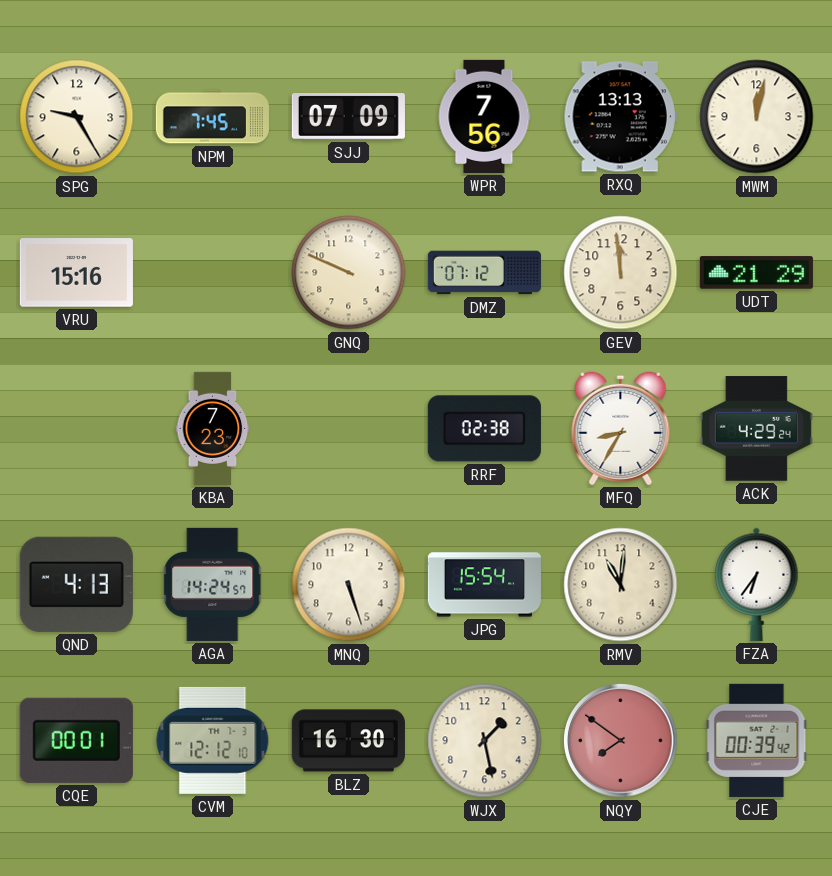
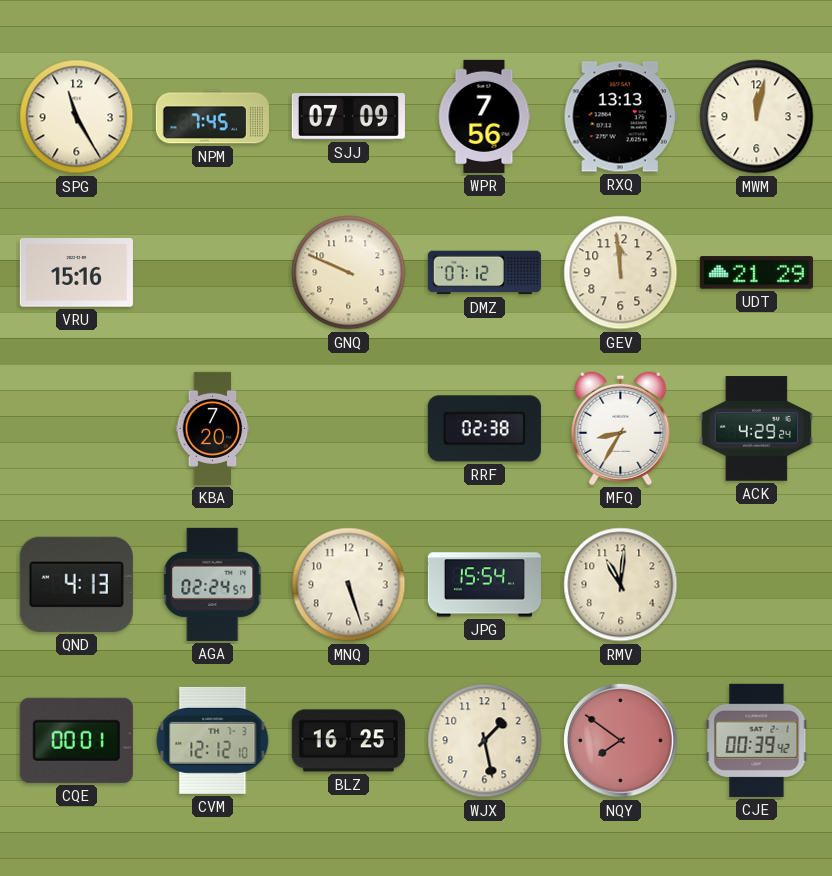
SPG: 9:25 -> 11:25
KBA: 7:23 -> 7:20
AGA: 14:24 -> 02:24
FZA: 6:36 -> none
BLZ: 16:30 -> 16:25
